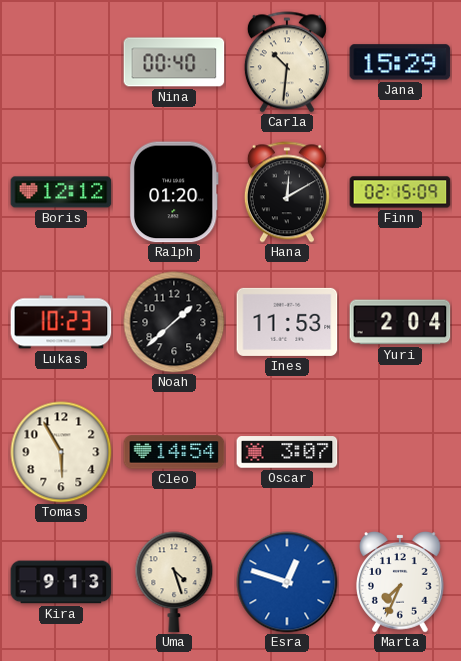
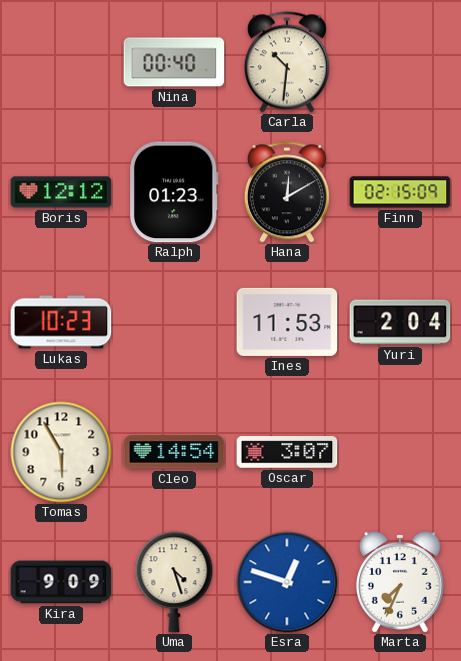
Jana: 15:29 -> none
Ralph: 01:20 -> 01:23
Noah: 1:38 -> none
Kira: 9:13 -> 9:09
